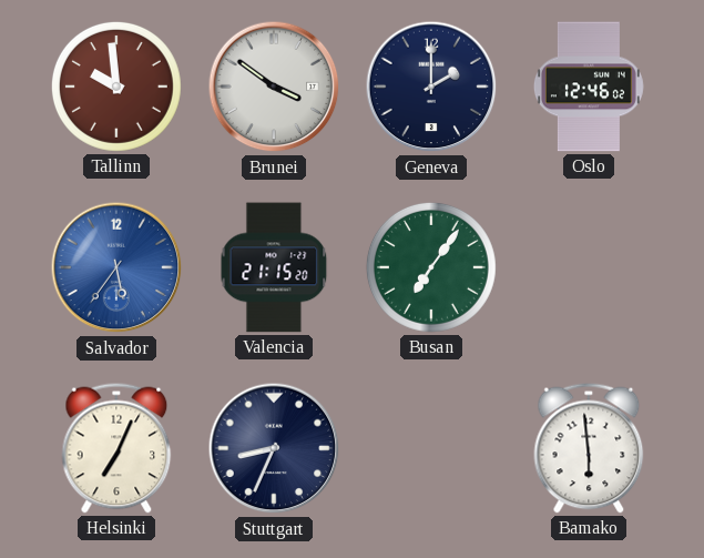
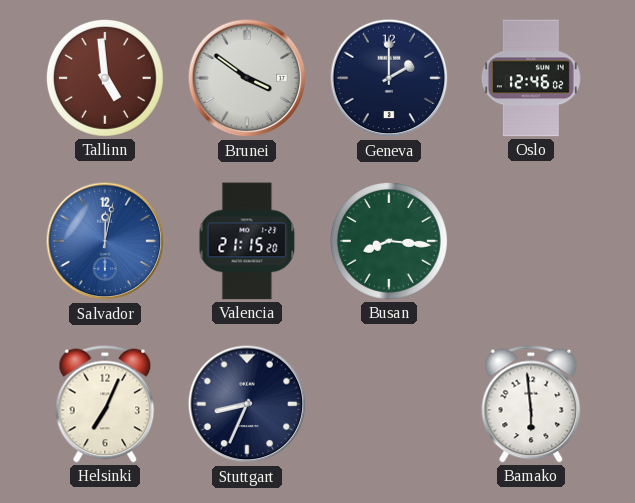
Tallinn: 9:59 -> 4:59
Salvador: 5:36 -> 12:02
Busan: 7:06 -> 8:16
